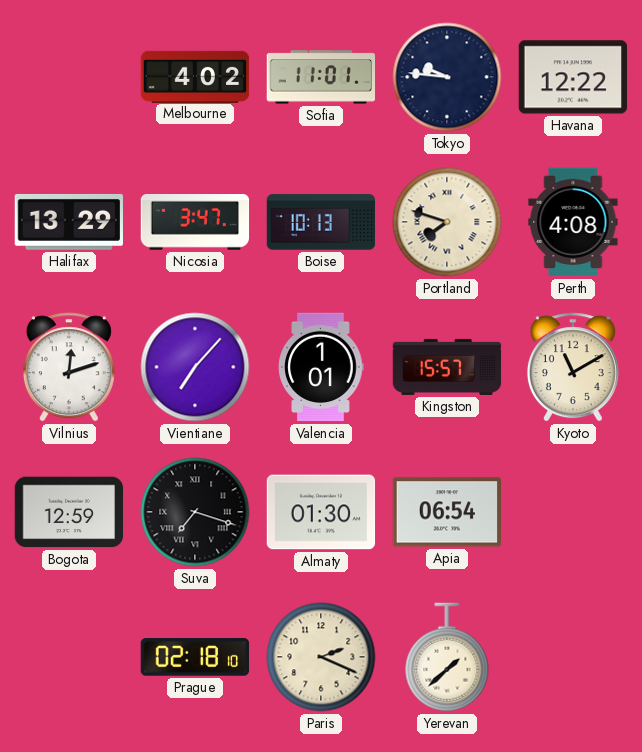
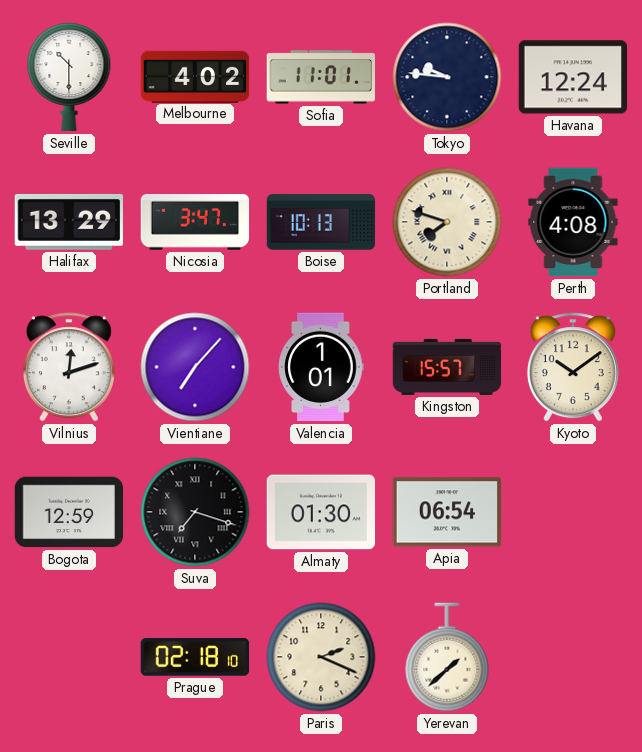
Seville: none -> 10:30
Havana: 12:22 -> 12:24
Kyoto: 11:10 -> 10:09
